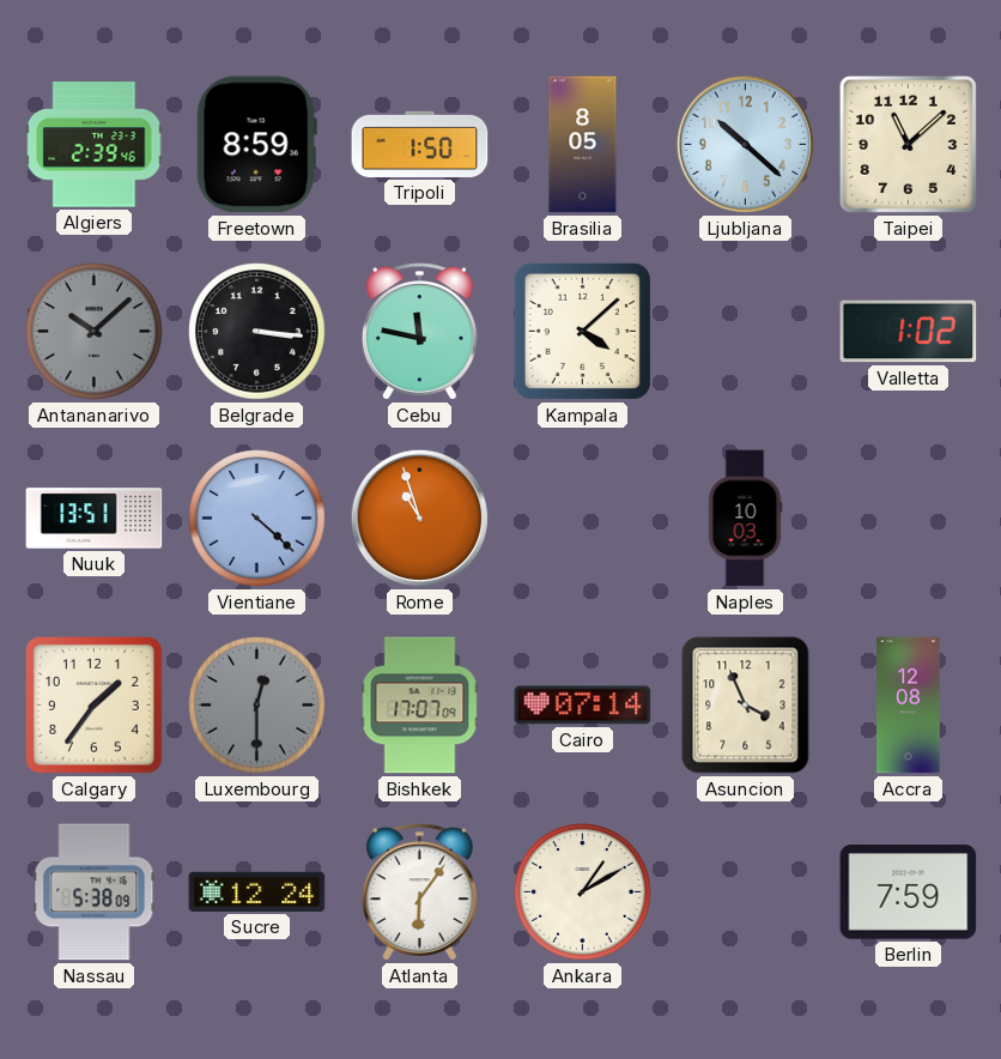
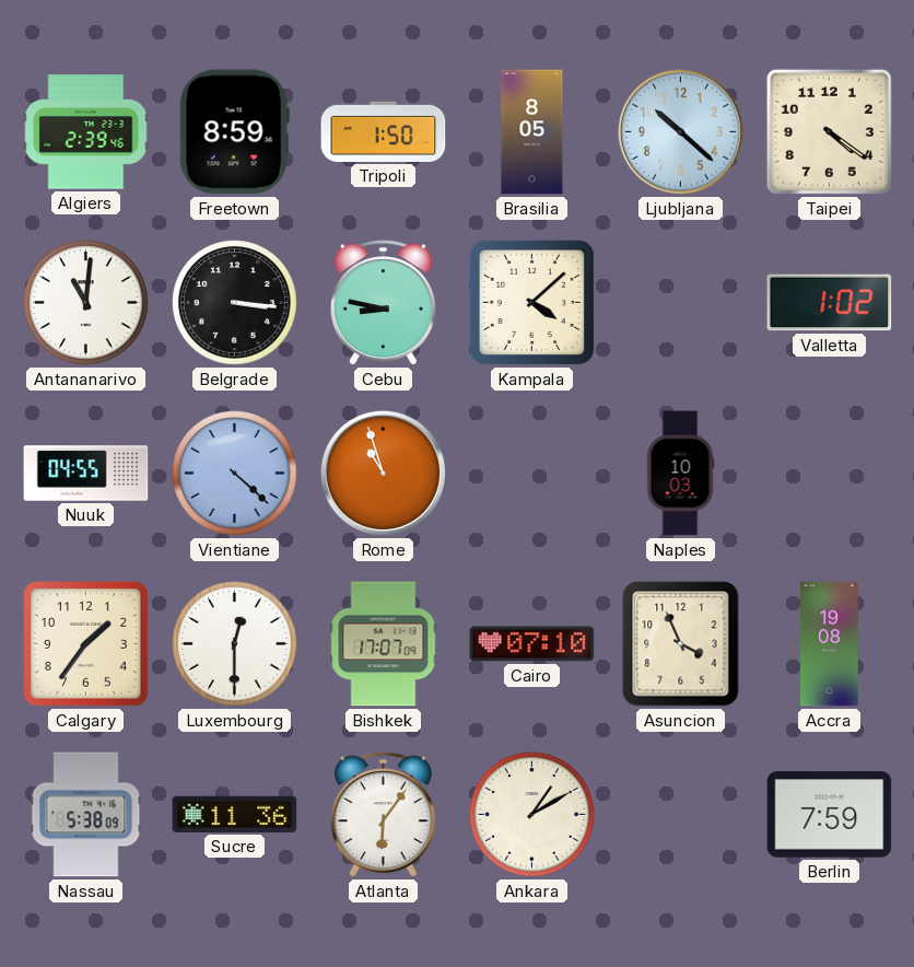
Taipei: 11:08 -> 4:21
Antananarivo: 10:08 -> 11:01
Antananarivo dial: grey -> white
Cebu: 11:47 -> 8:47
Nuuk: 13:51 -> 04:55
Luxembourg dial: grey -> white
Cairo: 07:14 -> 07:10
Accra: 12:08 -> 19:08
Sucre: 12:24 -> 11:36
